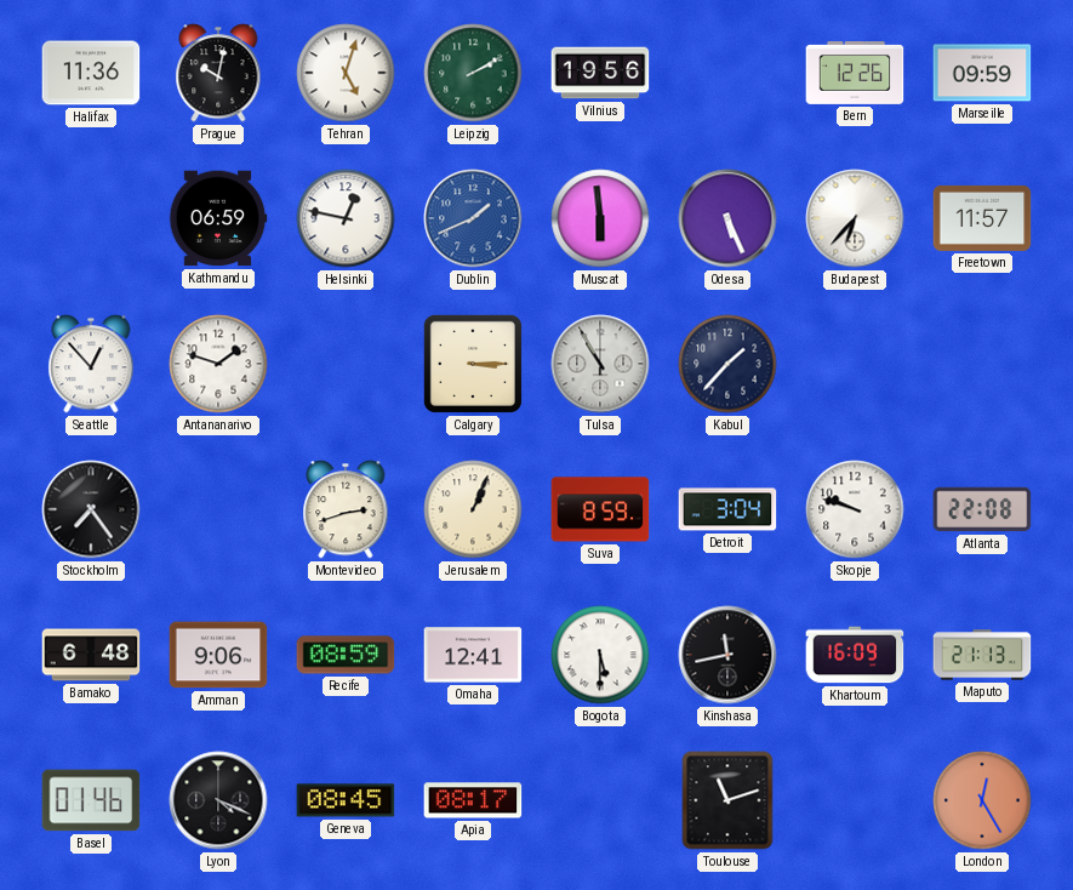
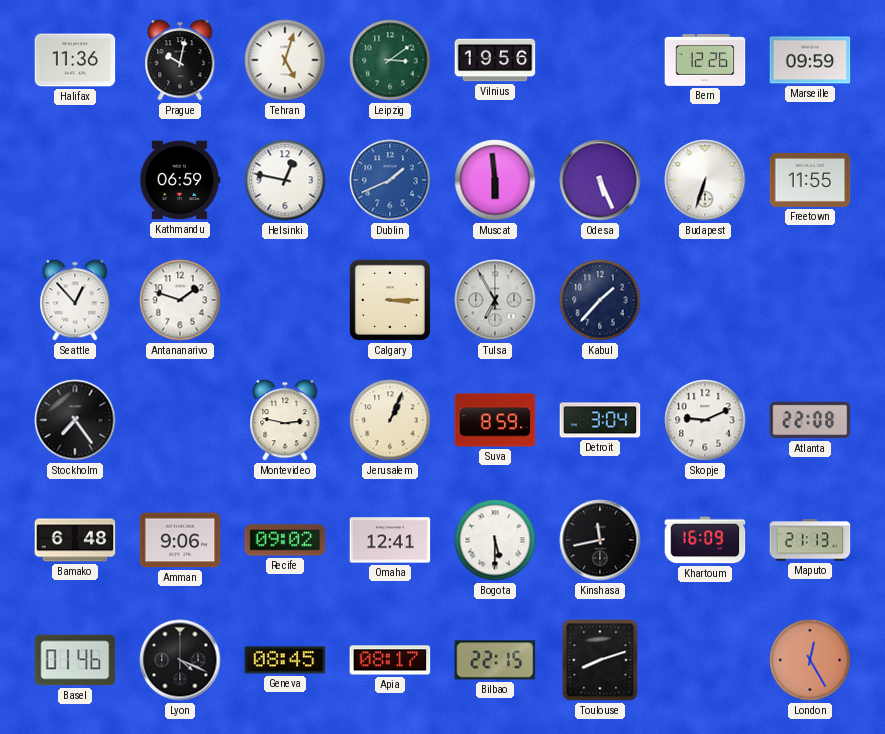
Leipzig: 2:10 -> 3:09
Budapest: 6:37 -> 6:33
Freetown: 11:57 -> 11:55
Tulsa: 10:55 -> 6:55
Montevideo: 2:42 -> 2:47
Skopje: 9:48 -> 9:11
Recife: 08:59 -> 09:02
Bilbao: none -> 22:15
Toulouse: 11:12 -> 8:12
